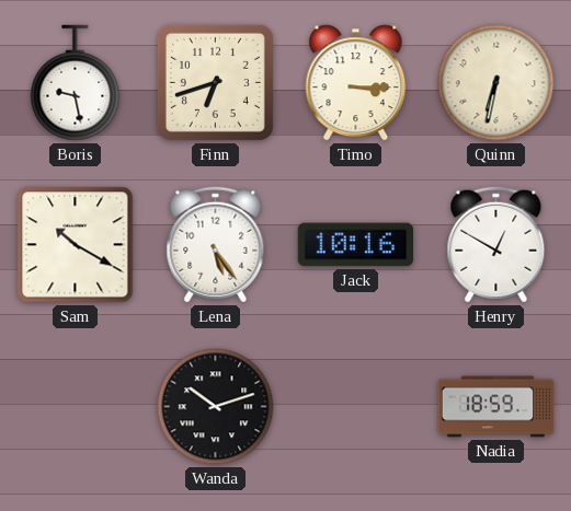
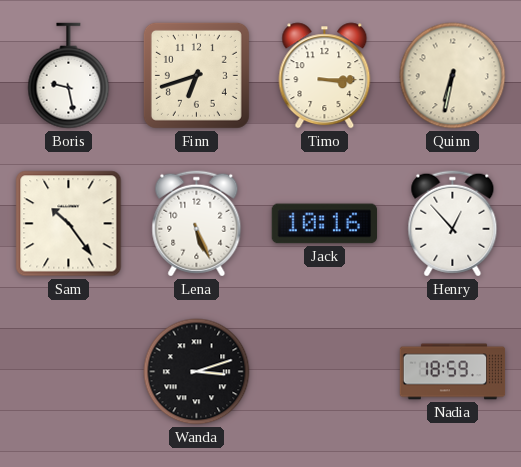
Sam: 10:20 -> 10:24
Lena: 5:24 -> 5:26
Henry: 12:50 -> 12:53
Wanda: 10:12 -> 3:12
